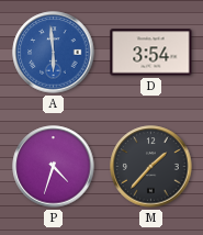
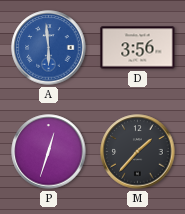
D: 3:54 -> 3:56
P: 4:33 -> 12:33
